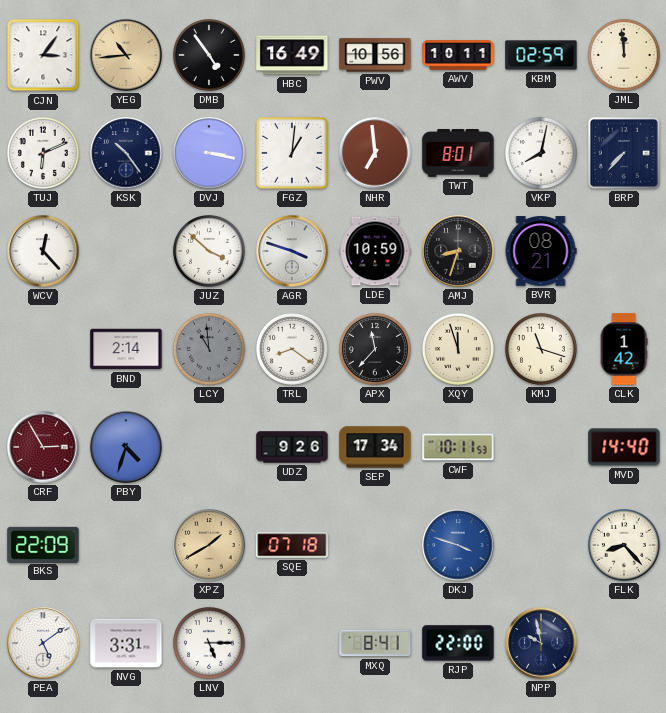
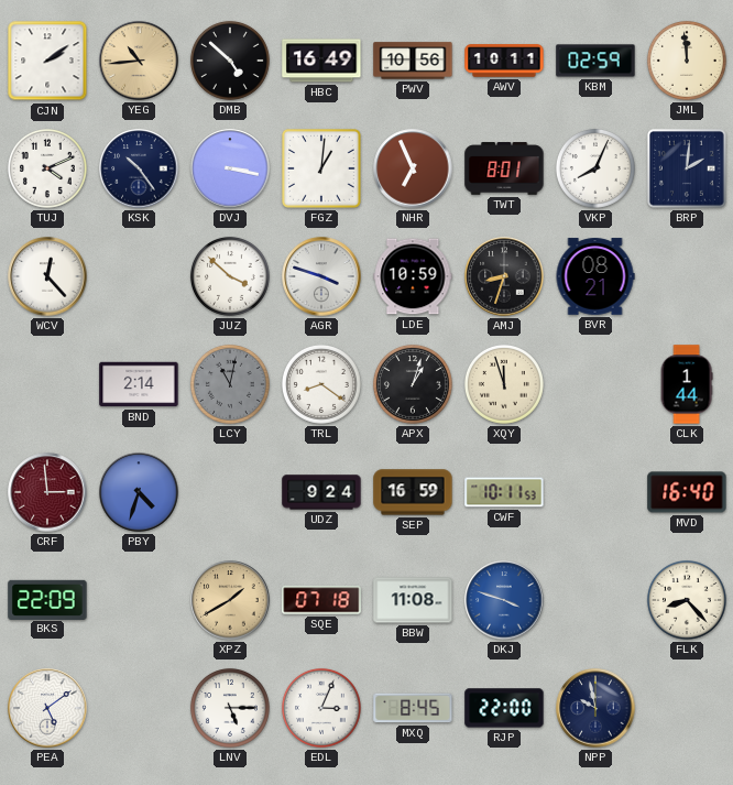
CJN: 3:06 -> 2:09
DMB: 4:54 -> 4:52
TUJ: 6:11 -> 4:11
NHR: 6:59 -> 6:56
VKP: 8:02 -> 8:04
BRP: 7:37 -> 2:01
LCY: 10:59 -> 11:02
APX: 11:37 -> 1:03
KMJ: 11:18 -> none
CLK: 1:42 -> 1:44
CRF: 2:55 -> 2:59
UDZ: 9:26 -> 9:24
SEP: 17:34 -> 16:59
MVD: 14:40 -> 16:40
BBW: none -> 11:08
NVG: 3:31 -> none
EDL: none -> 3:04
MXQ: 8:41 -> 8:45
